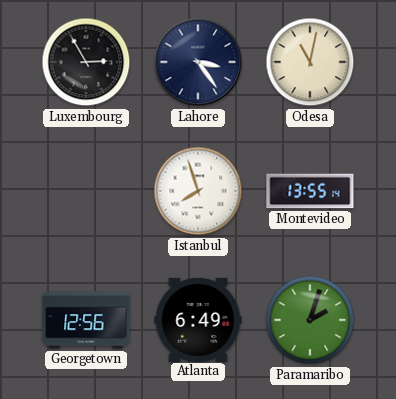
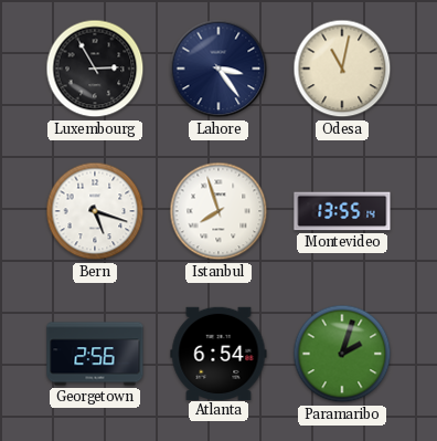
Bern: none -> 5:18
Georgetown: 12:56 -> 2:56
Atlanta: 6:49 -> 6:54
